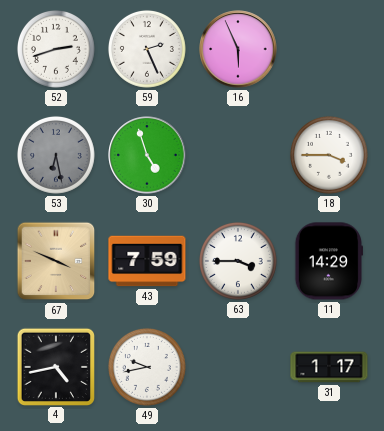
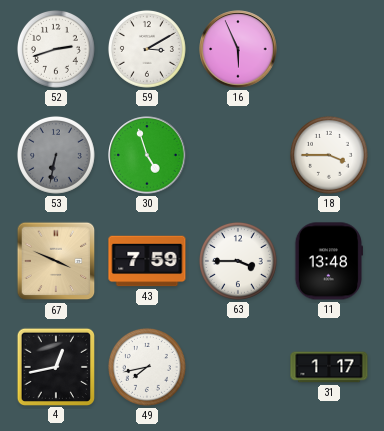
59: 2:26 -> 3:10
53: 6:28 -> 6:32
11: 14:29 -> 13:48
4: 4:43 -> 12:43
49: 9:43 -> 7:43
